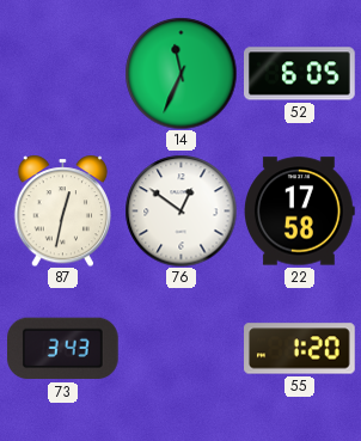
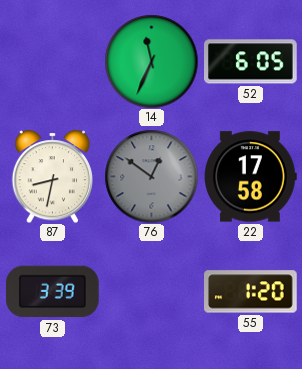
87: 12:32 -> 8:32
76 dial: white -> grey
73: 3:43 -> 3:39
